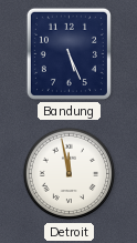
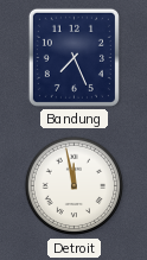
Bandung: 5:26 -> 7:26
